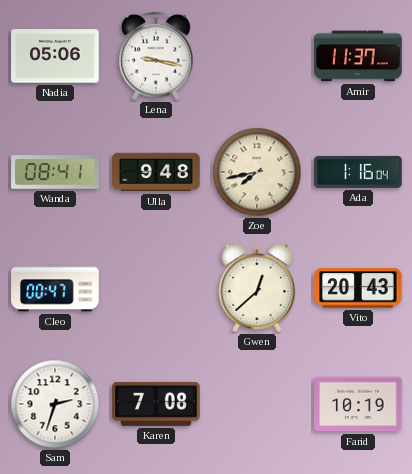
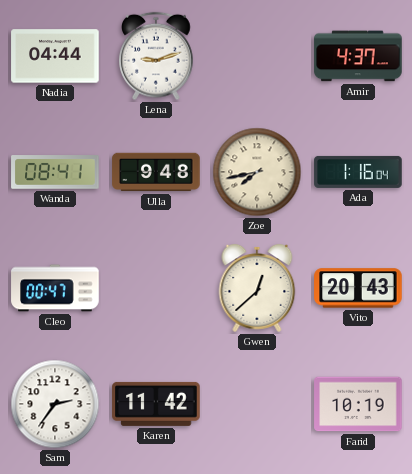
Nadia: 05:06 -> 04:44
Lena: 9:17 -> 9:12
Amir: 11:37 -> 4:37
Sam: 2:33 -> 2:36
Karen: 7:08 -> 11:42
